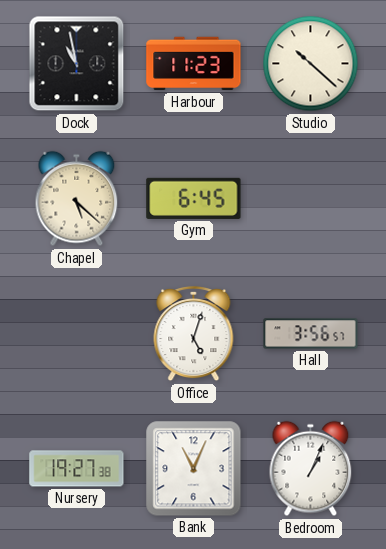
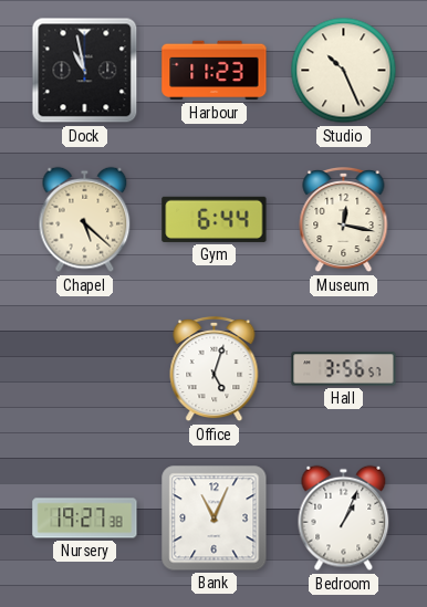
Studio: 10:22 -> 10:26
Gym: 6:45 -> 6:44
Museum: none -> 12:17
